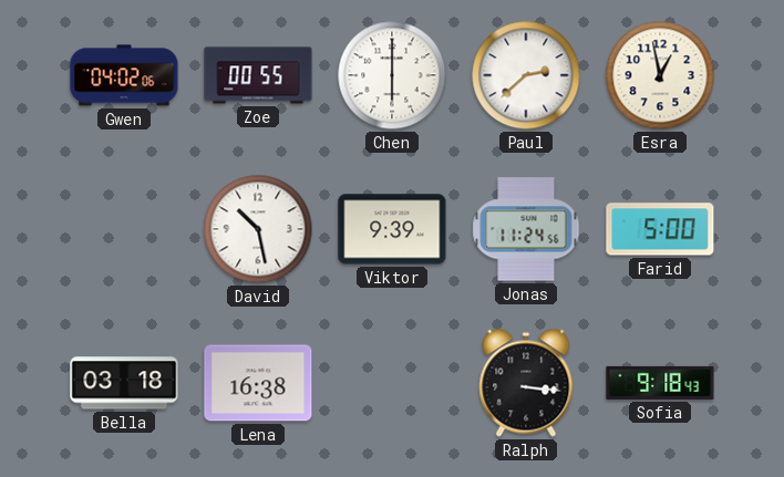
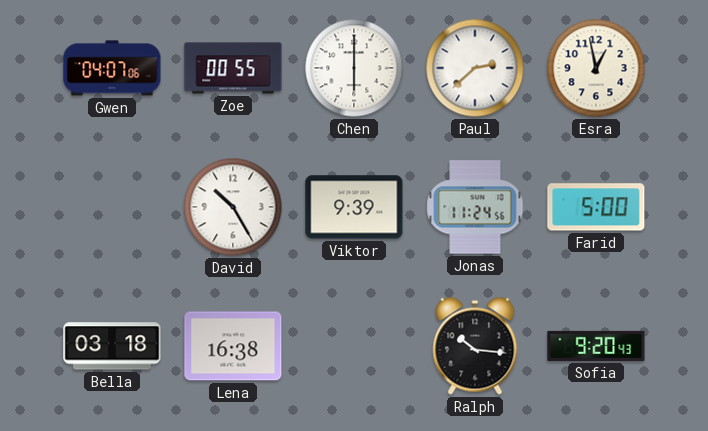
Gwen: 04:02 -> 04:07
David: 10:28 -> 10:25
Ralph: 3:16 -> 10:16
Sofia: 9:18 -> 9:20
